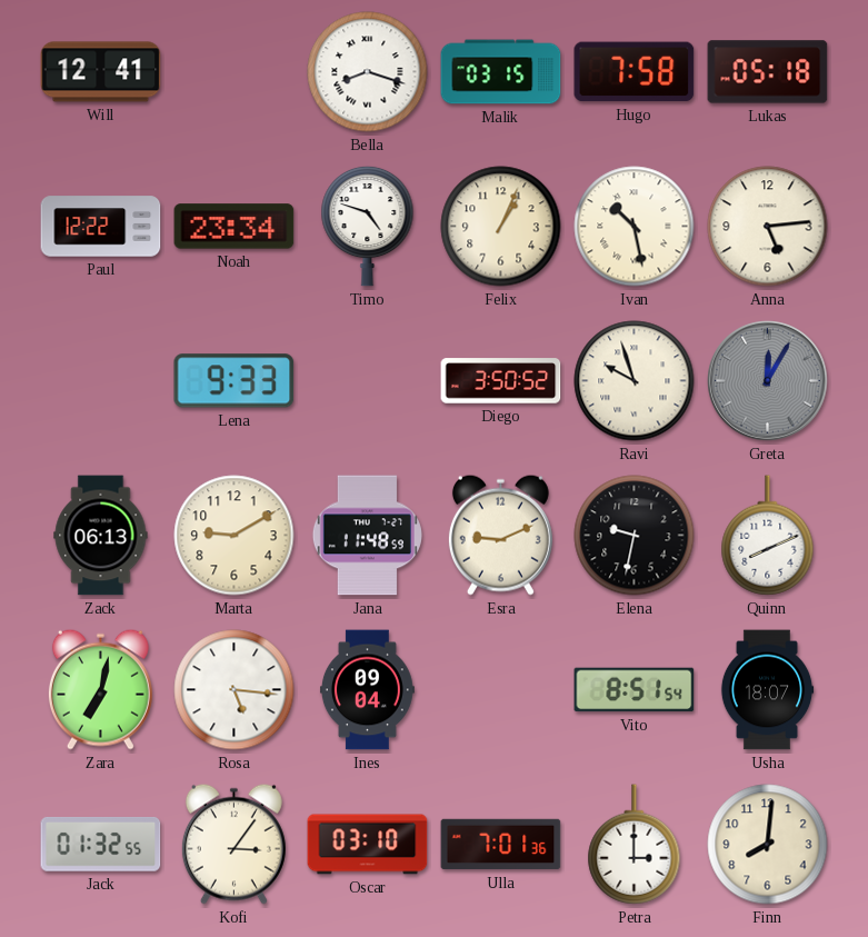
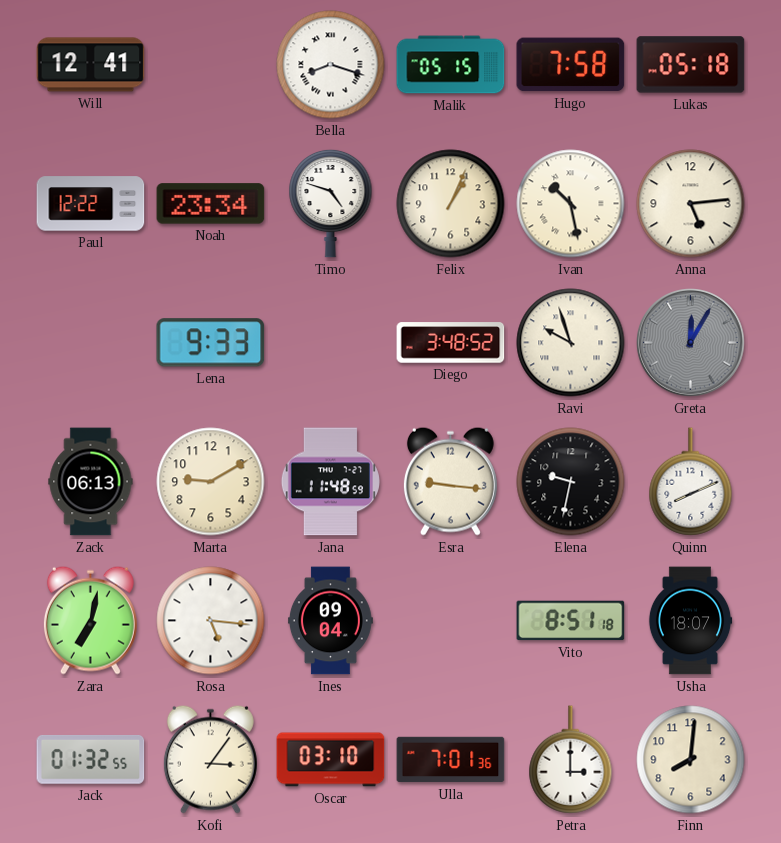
Malik: 03:15 -> 05:15
Diego: 3:50 -> 3:48
Esra: 9:11 -> 9:16
Vito: 8:51:54 -> 8:51:18
